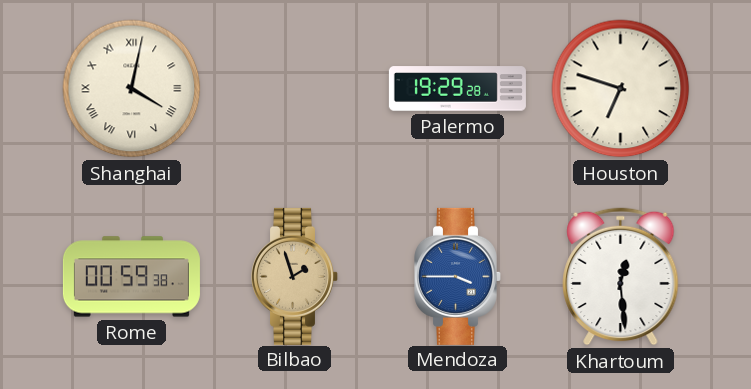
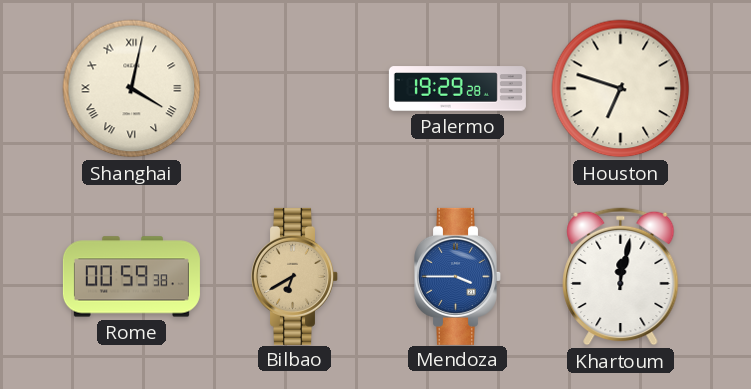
Bilbao: 1:57 -> 6:40
Khartoum: 12:29 -> 12:02
